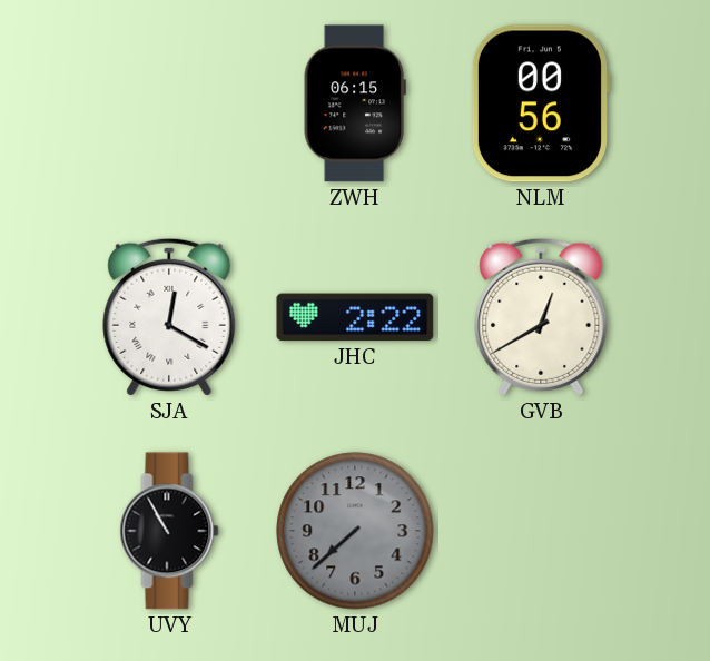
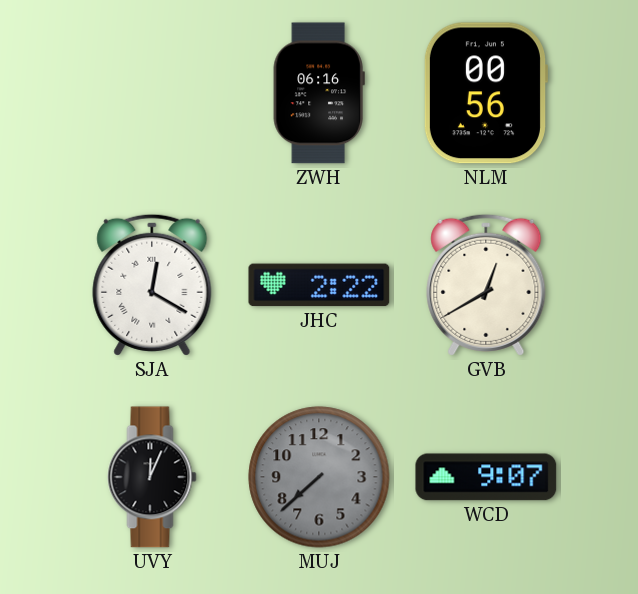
ZWH: 06:15 -> 06:16
UVY: 10:55 -> 12:04
WCD: none -> 9:07
